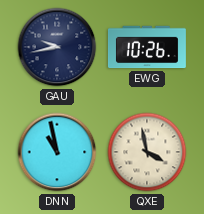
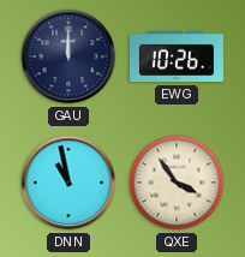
GAU: 9:43 -> 12:00
QXE: 3:58 -> 3:54
